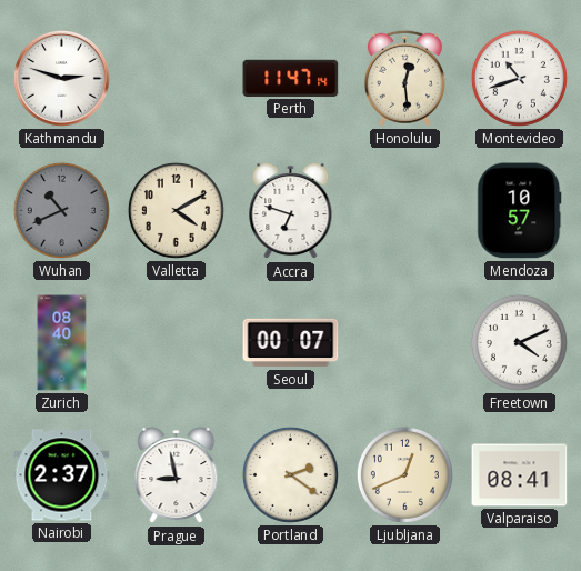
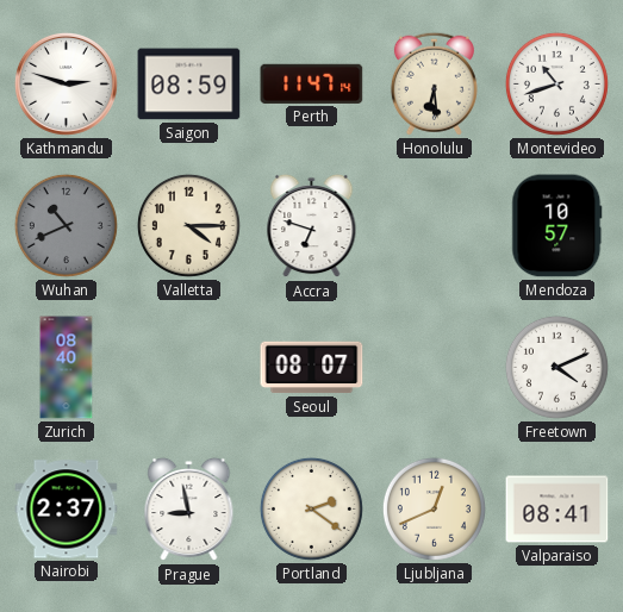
Saigon: none -> 08:59
Honolulu: 12:29 -> 6:29
Valletta: 4:10 -> 4:15
Seoul: 00:07 -> 08:07
